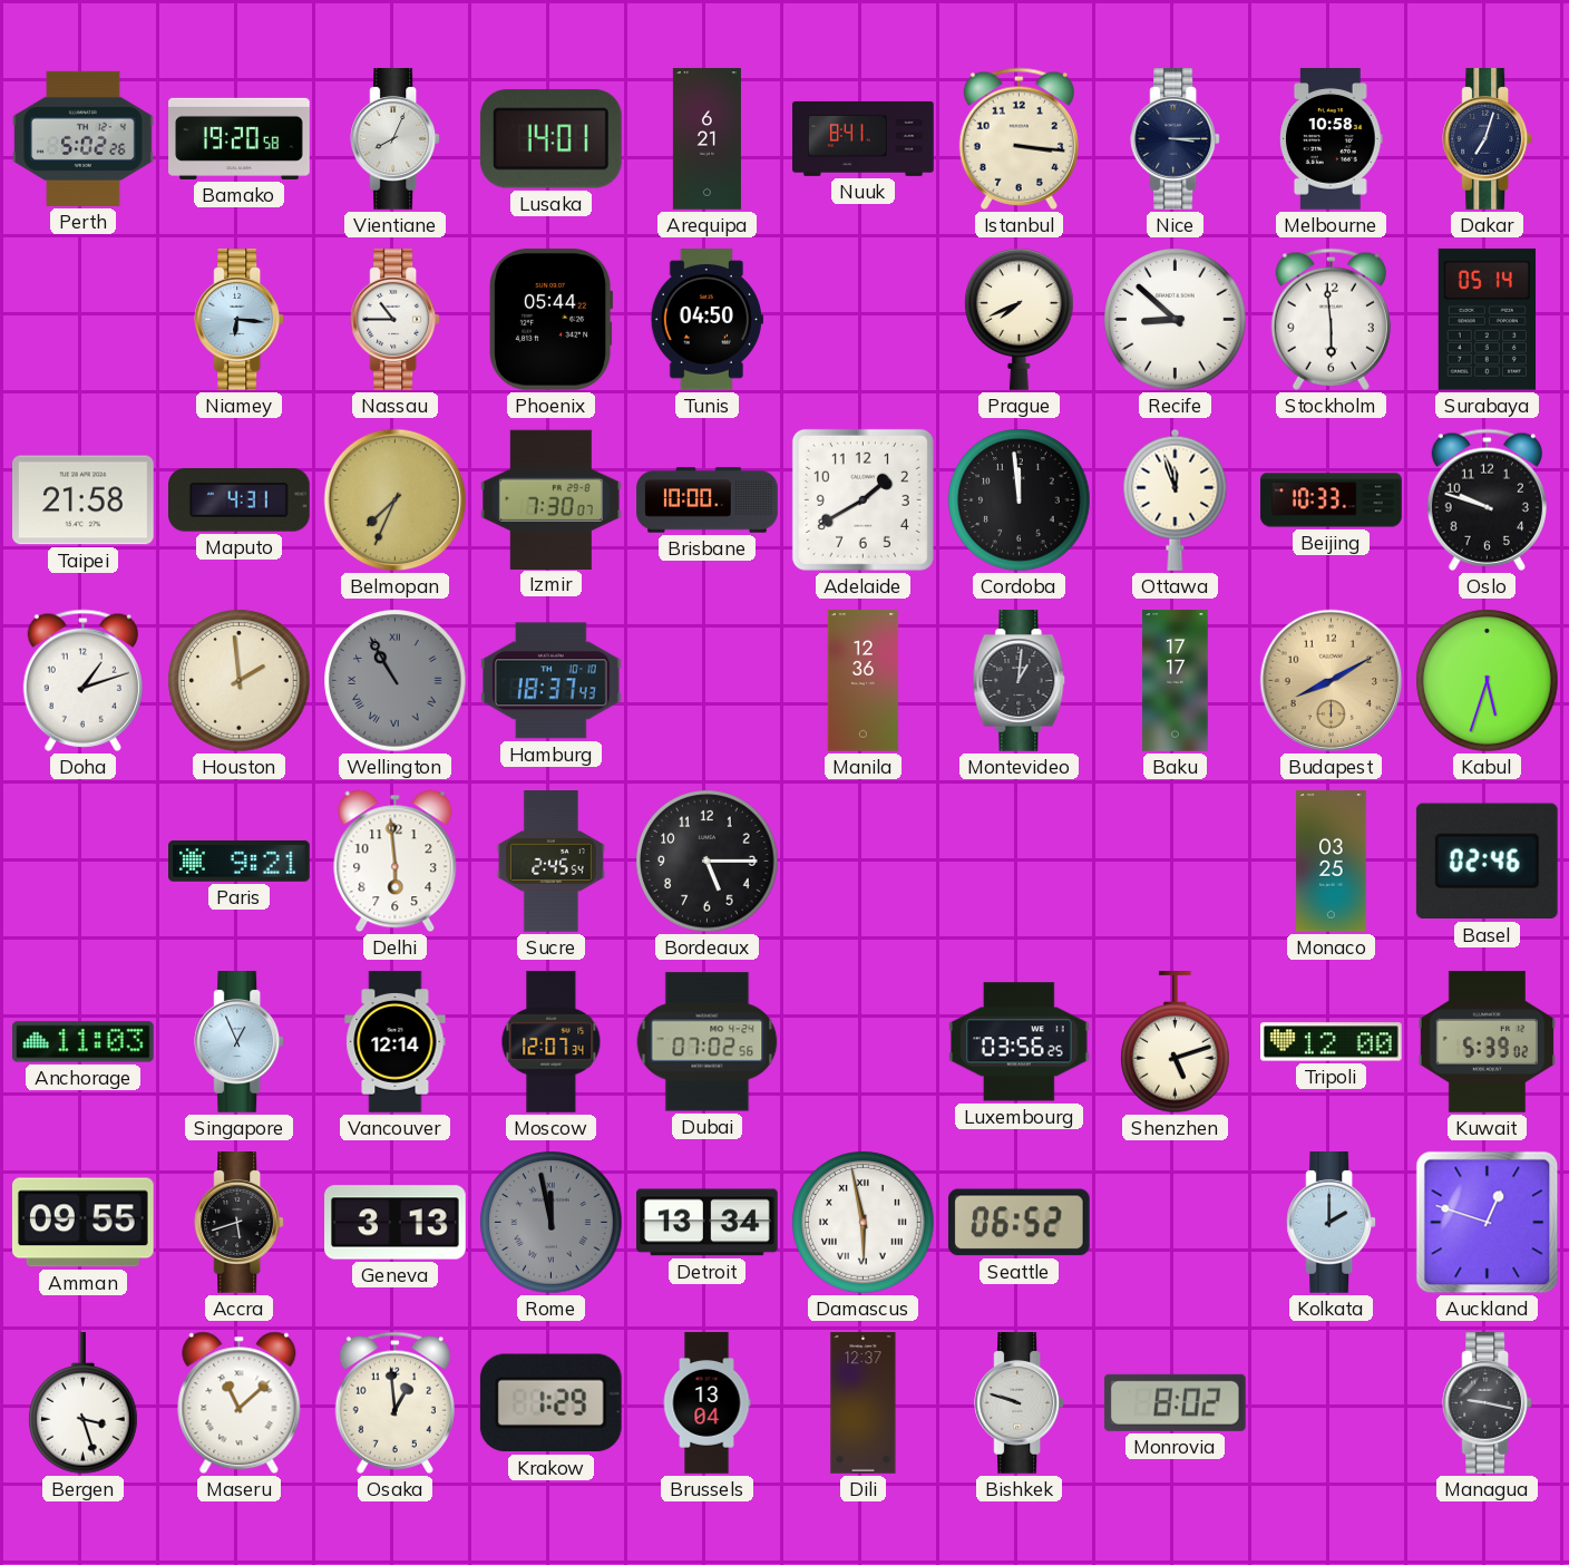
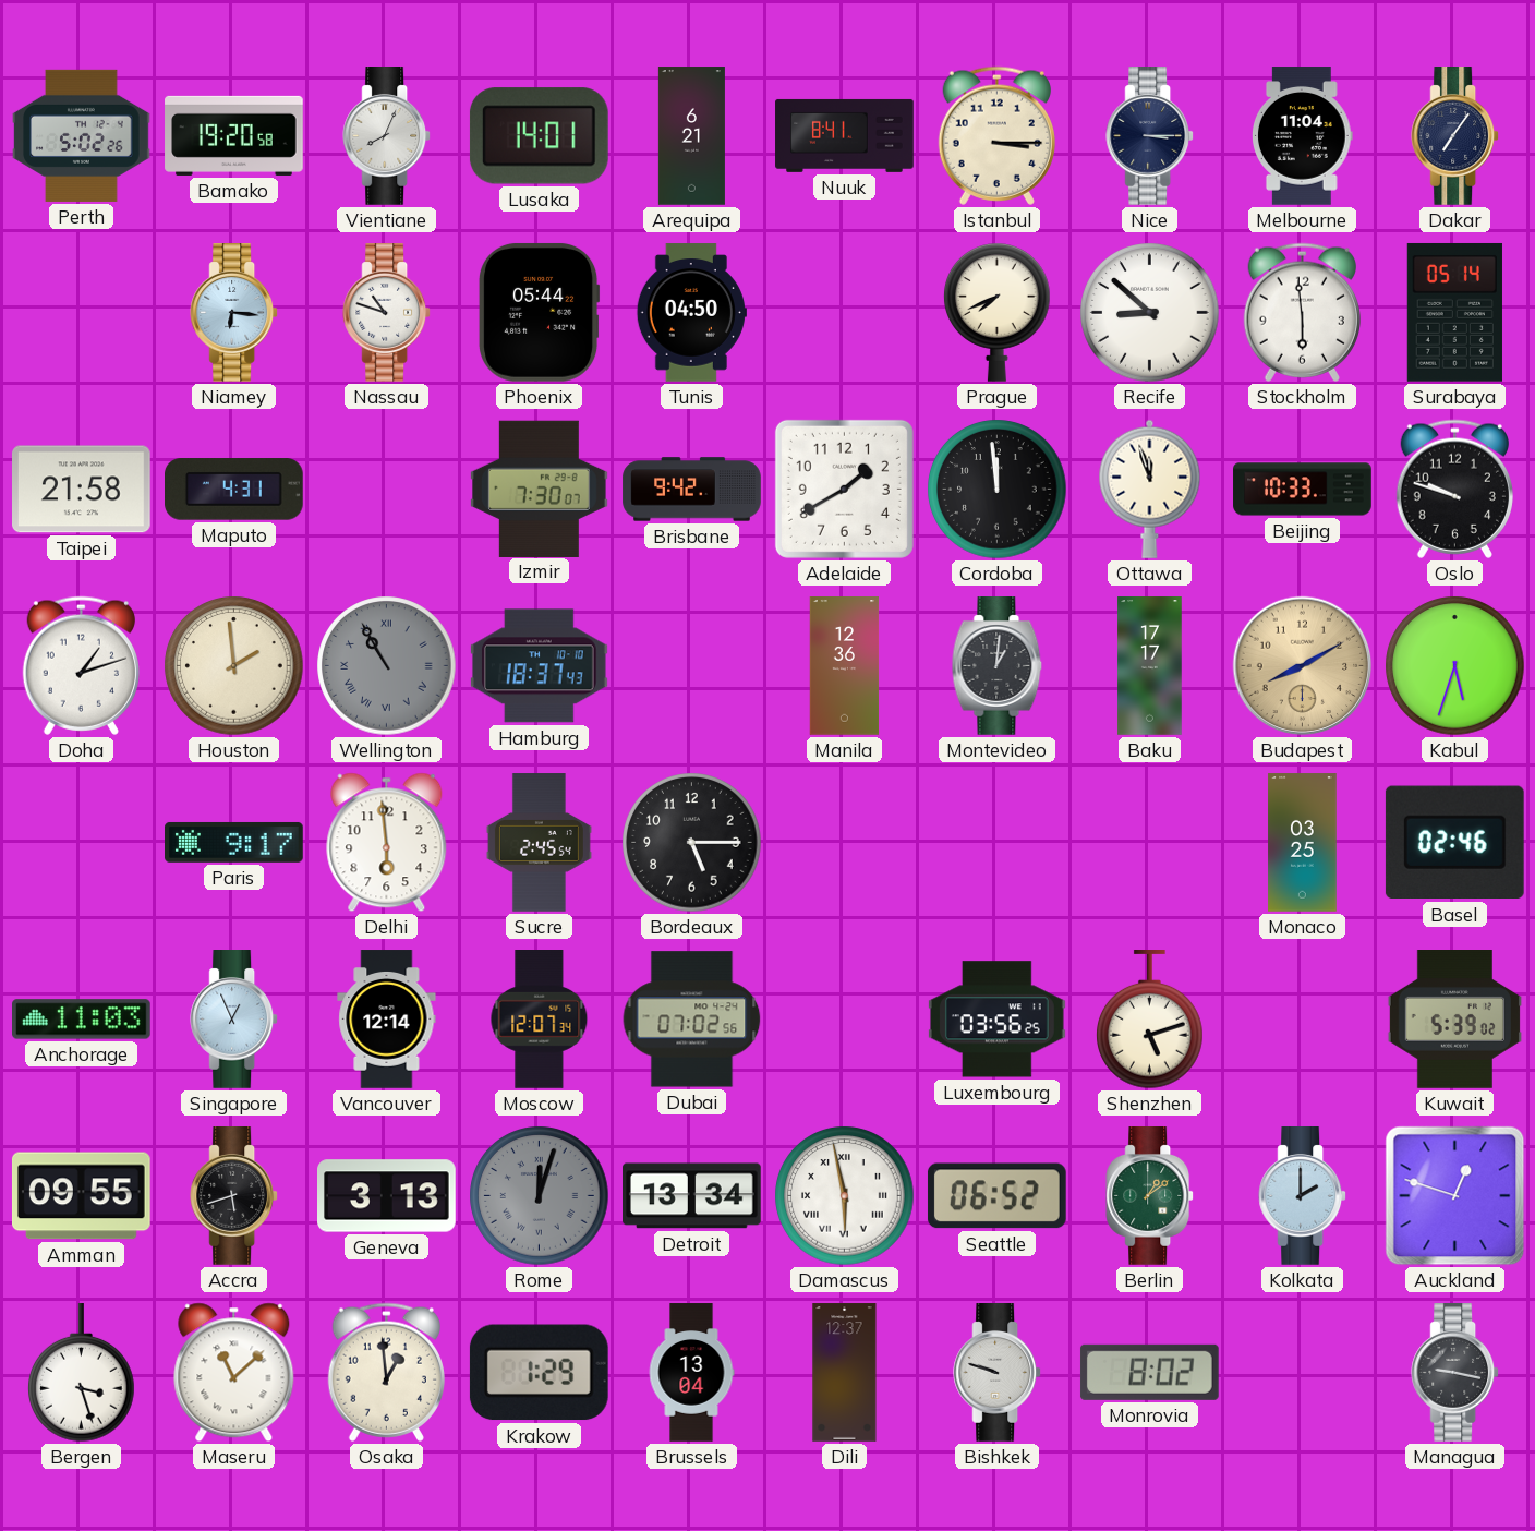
Istanbul: 3:16 -> 3:15
Melbourne: 10:58 -> 11:04
Dakar: 7:03 -> 7:06
Nassau: 10:45 -> 10:48
Belmopan: 7:34 -> none
Brisbane: 10:00 -> 9:42
Paris: 9:21 -> 9:17
Tripoli: 12:00 -> none
Rome: 11:58 -> 12:03
Berlin: none -> 1:09
